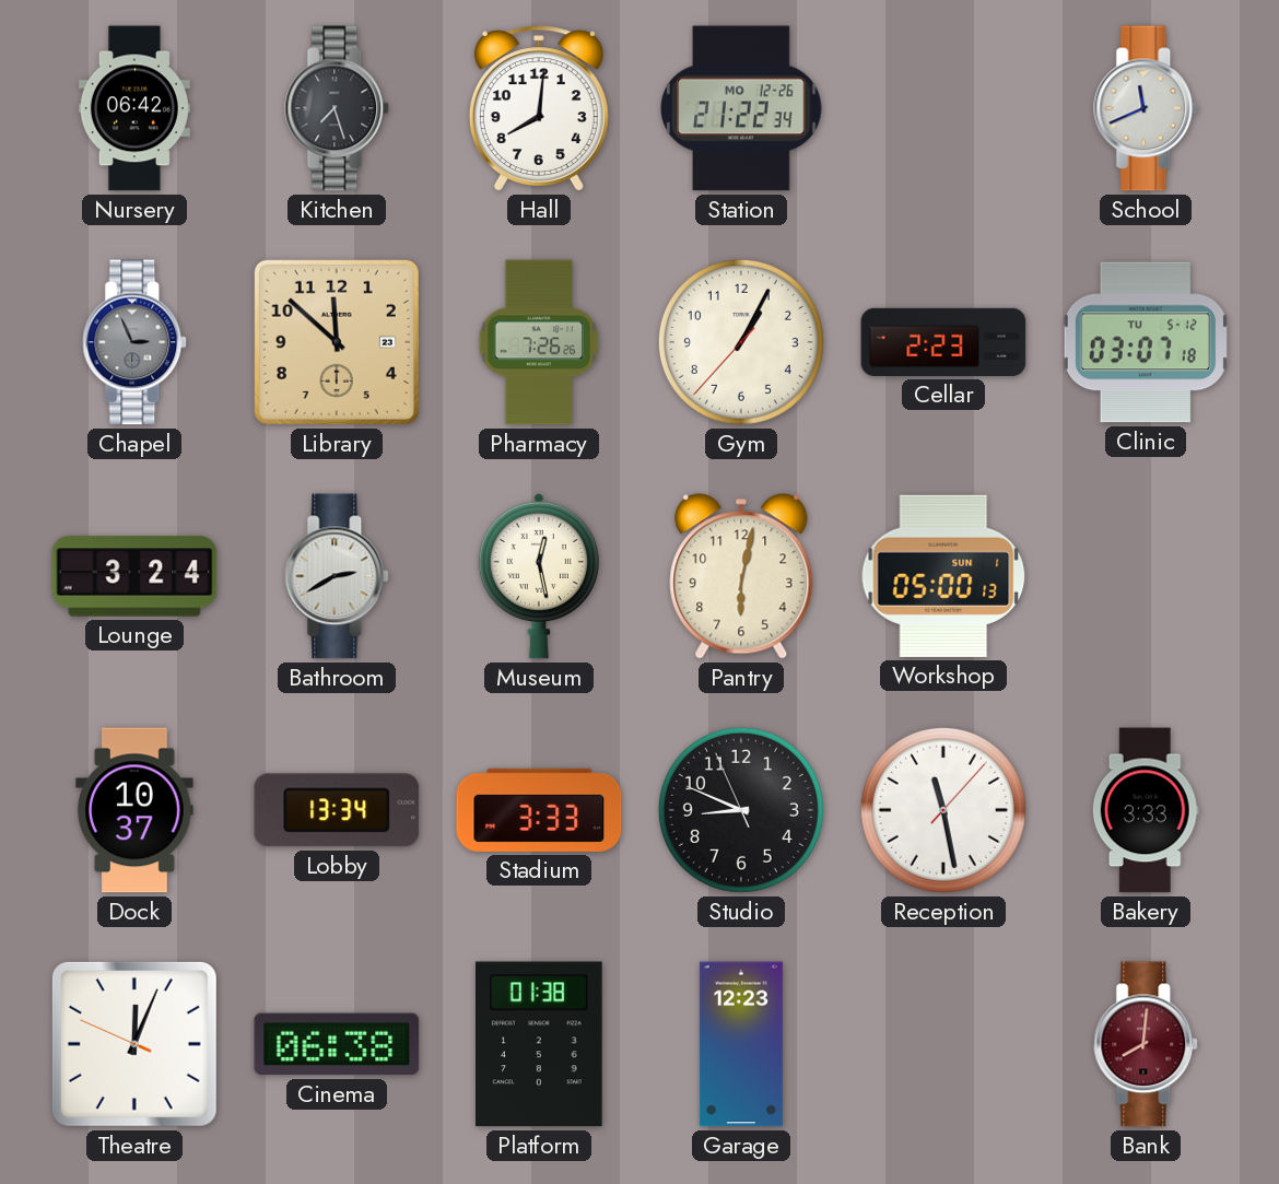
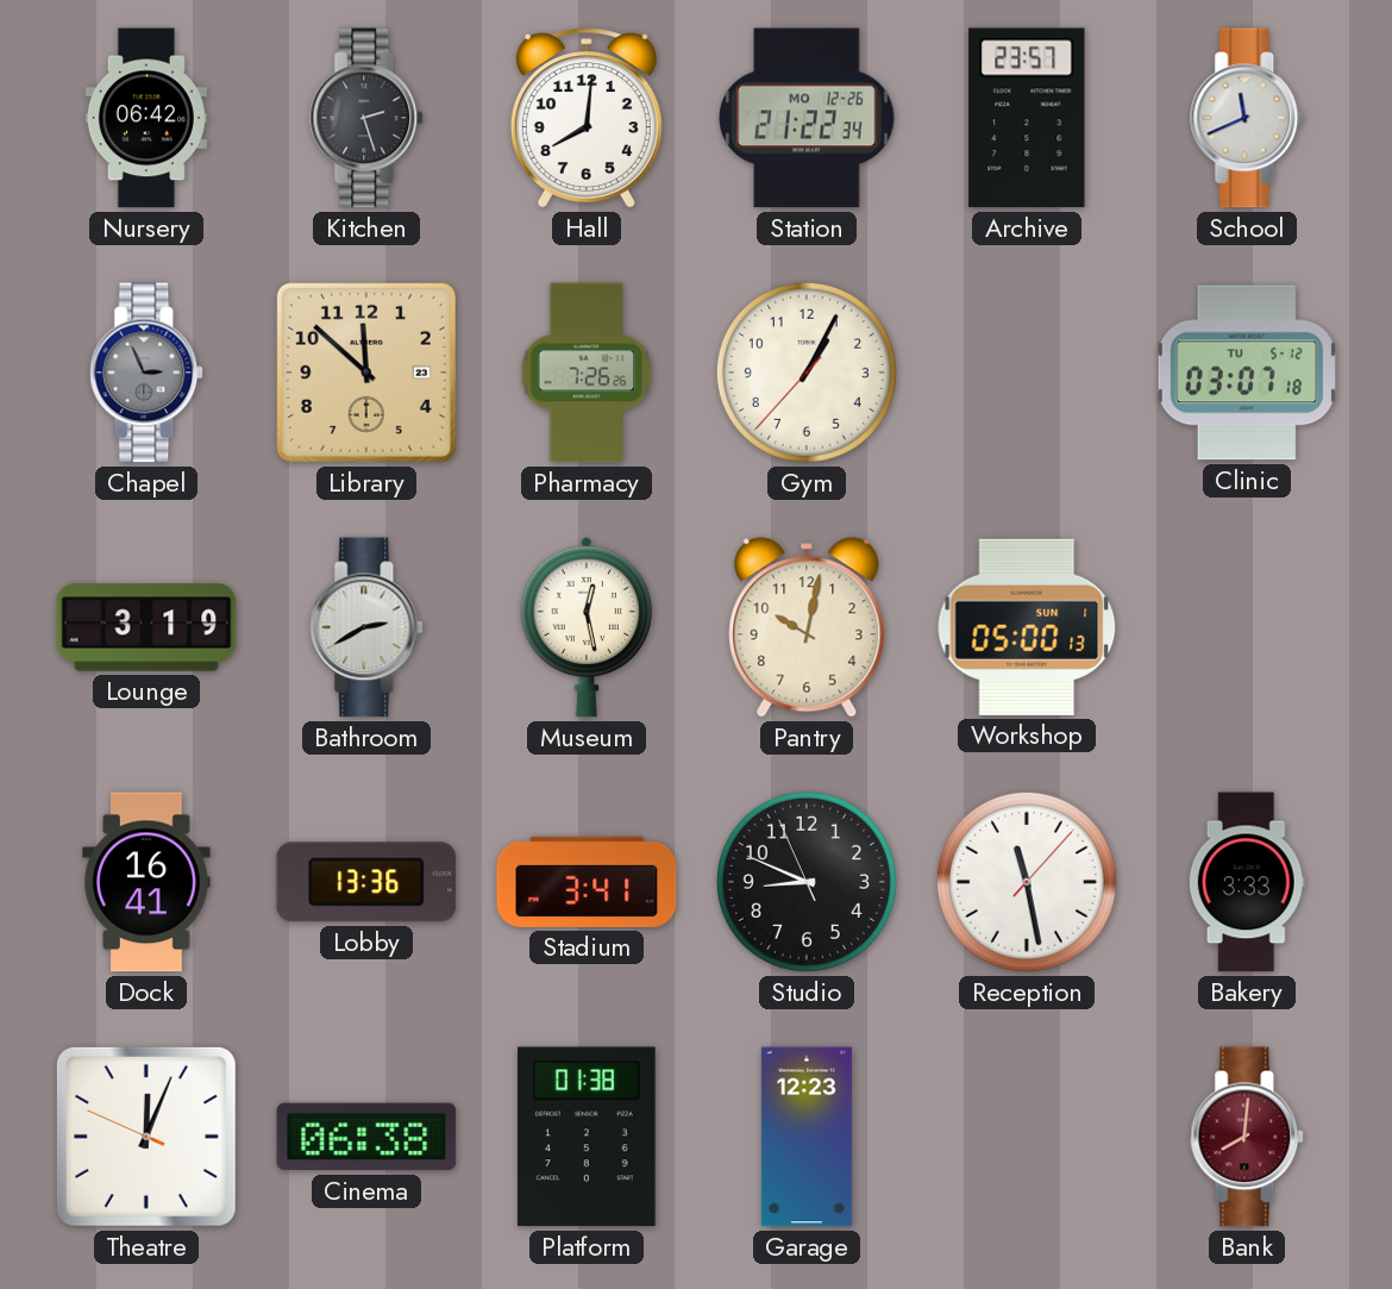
Kitchen: 7:27 -> 2:27
Archive: none -> 23:57
Cellar: 2:23 -> none
Lounge: 3:24 -> 3:19
Pantry: 6:02 -> 10:02
Dock: 10:37 -> 16:41
Lobby: 13:34 -> 13:36
Stadium: 3:33 -> 3:41
